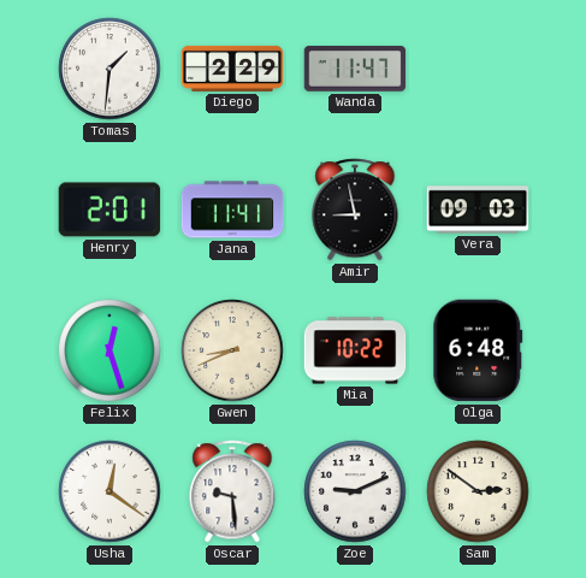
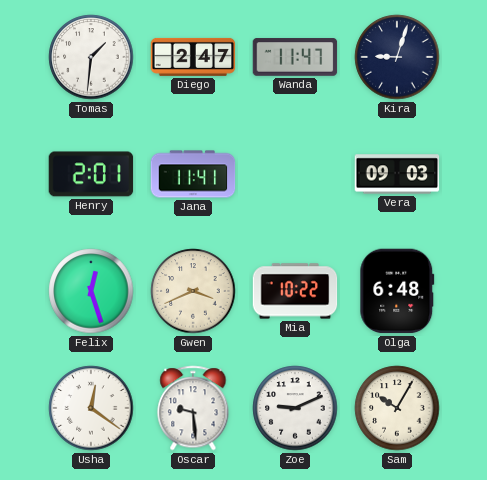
Diego: 2:29 -> 2:47
Kira: none -> 9:03
Amir: 8:58 -> none
Gwen: 8:41 -> 3:41
Sam: 2:51 -> 10:05
